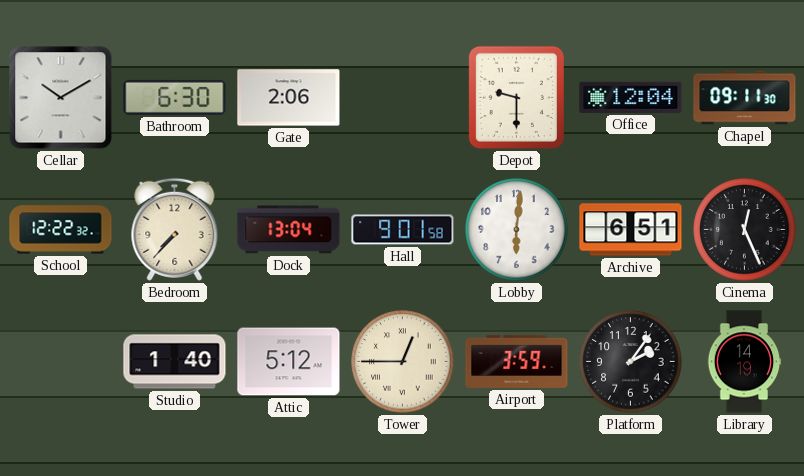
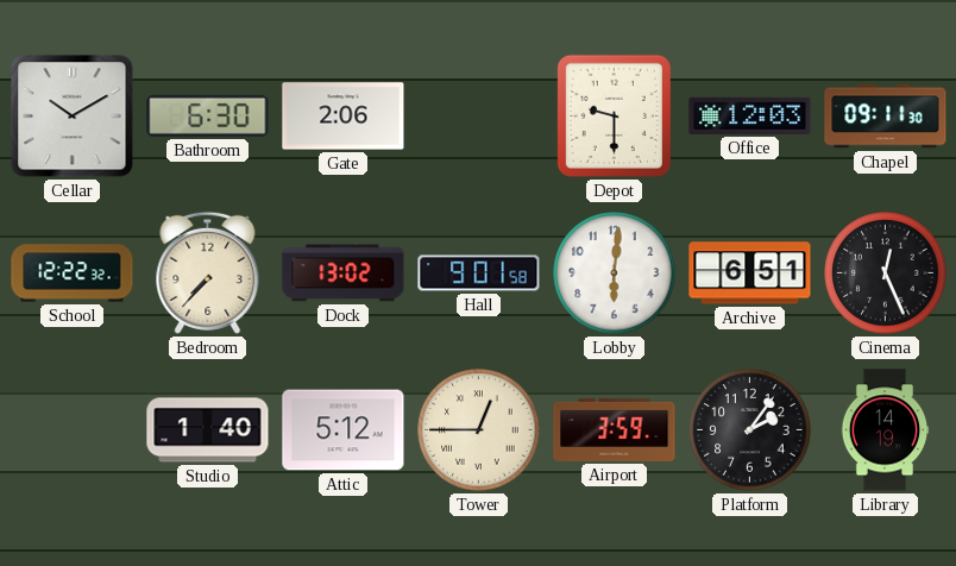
Office: 12:04 -> 12:03
Dock: 13:04 -> 13:02
